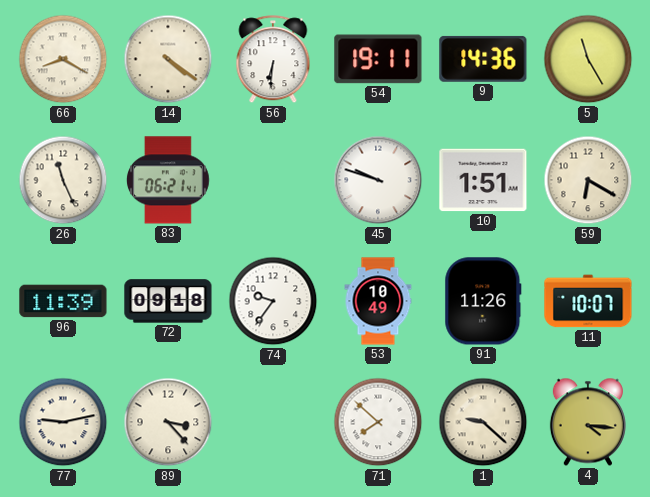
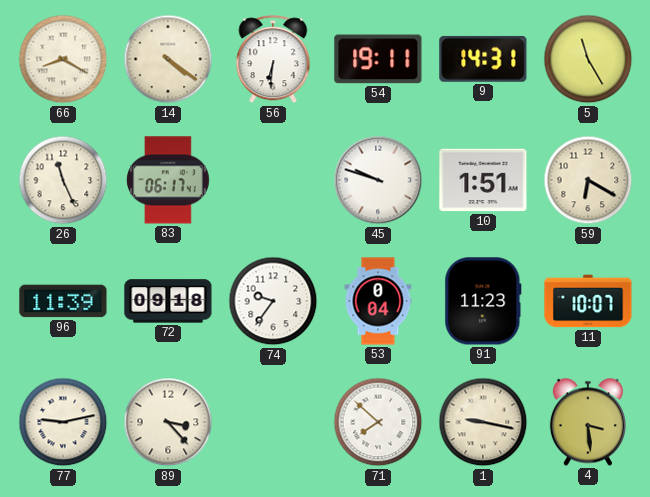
9: 14:36 -> 14:31
83: 06:21 -> 06:17
53: 10:49 -> 0:04
91: 11:26 -> 11:23
1: 9:22 -> 9:17
4: 4:16 -> 3:29
